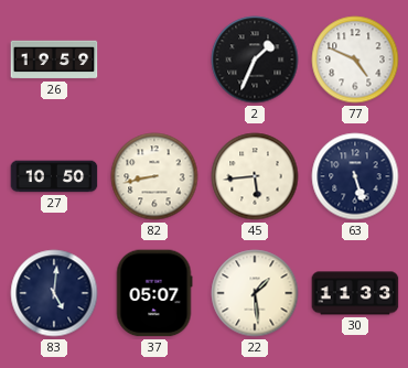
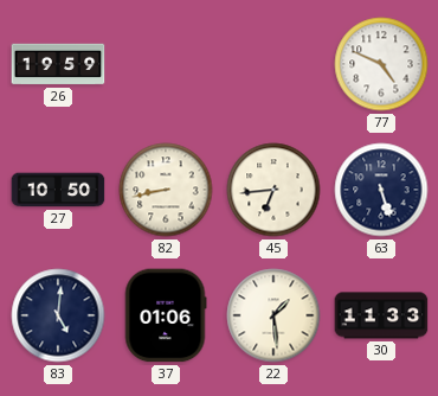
2: 1:34 -> none
45: 5:44 -> 6:44
37: 05:07 -> 01:06
